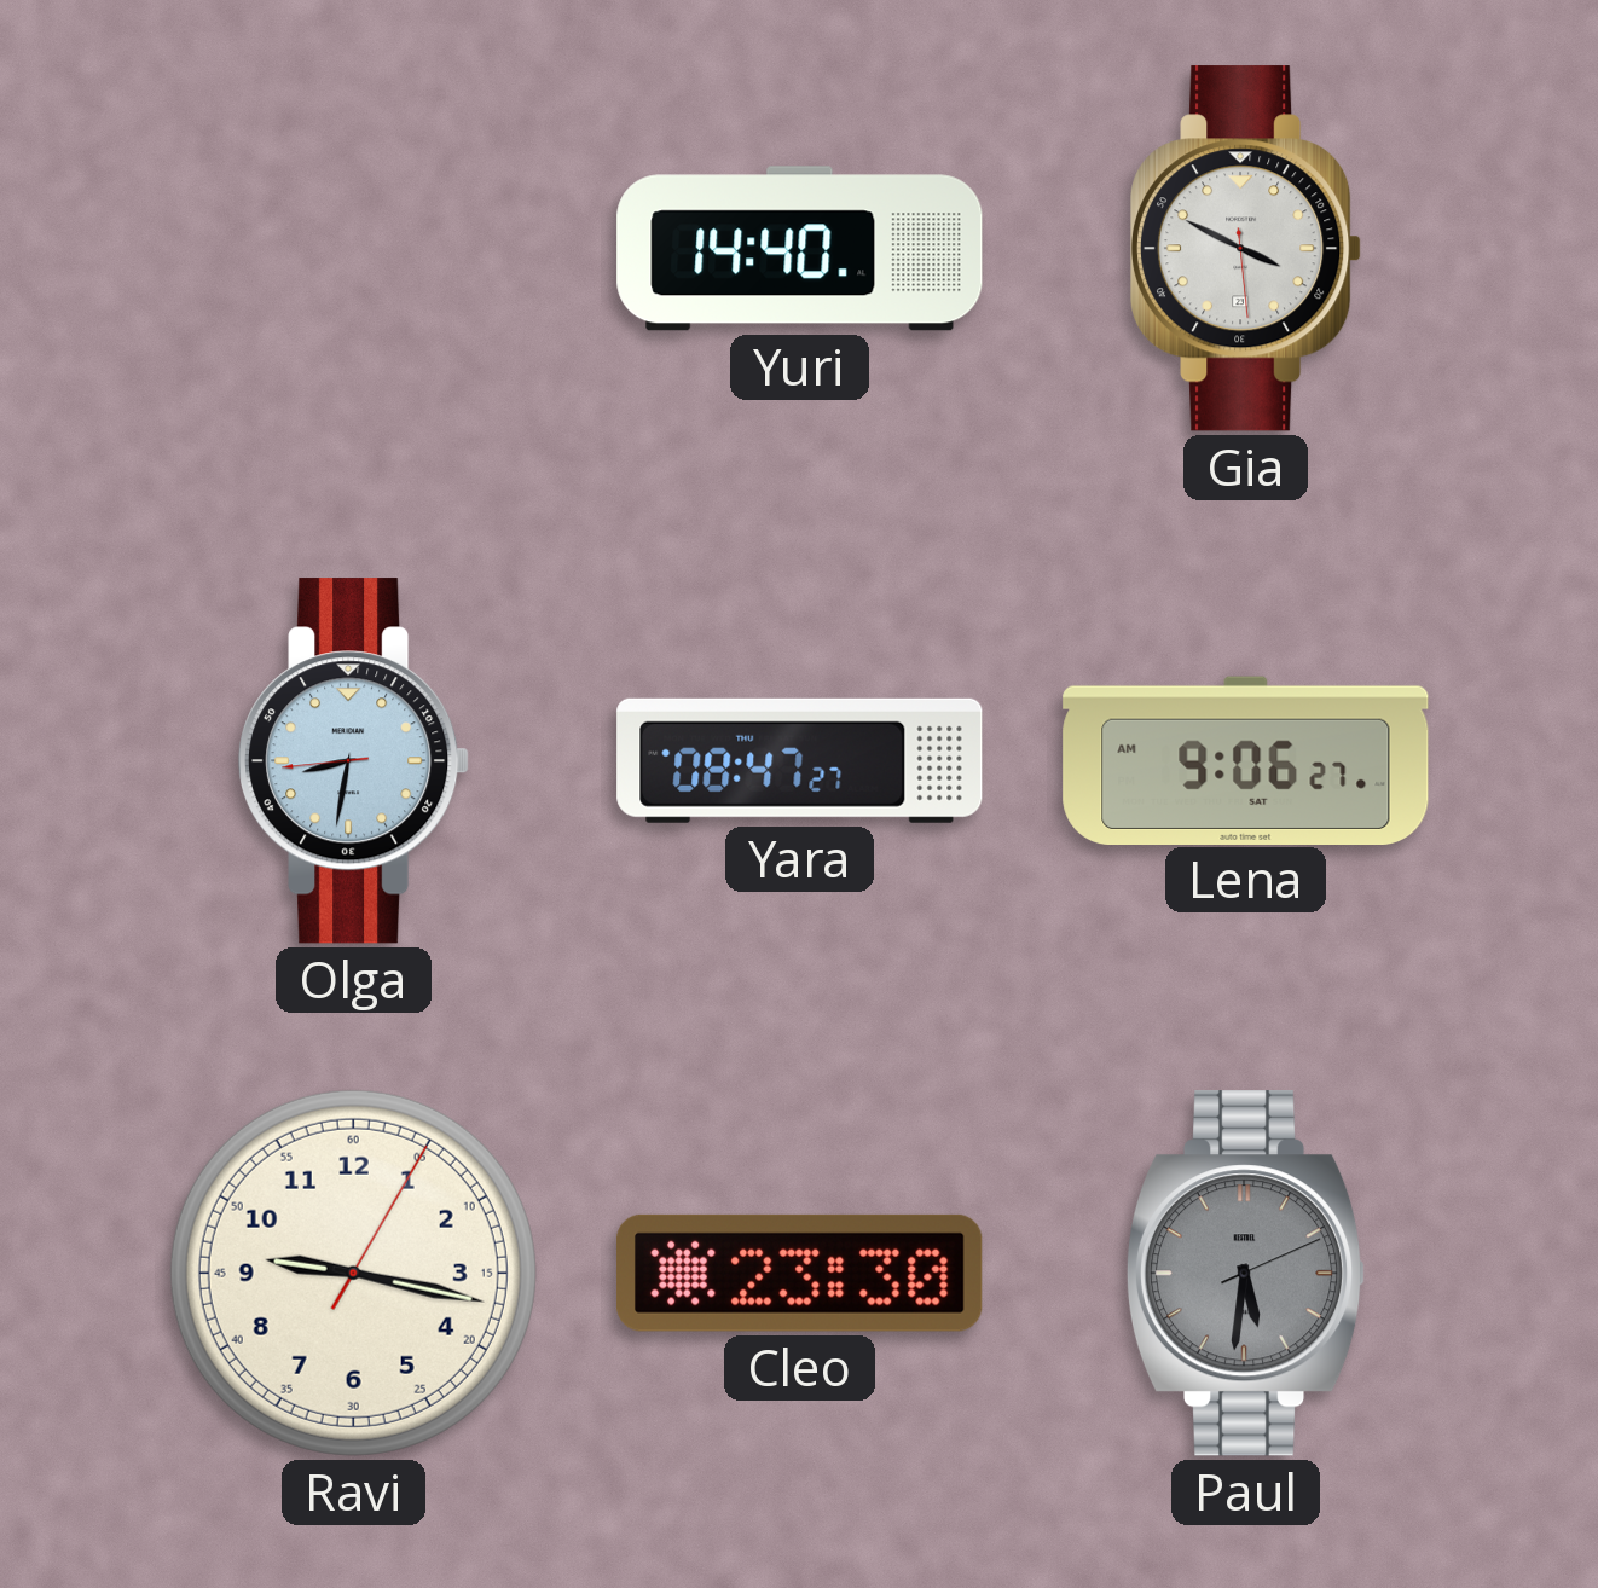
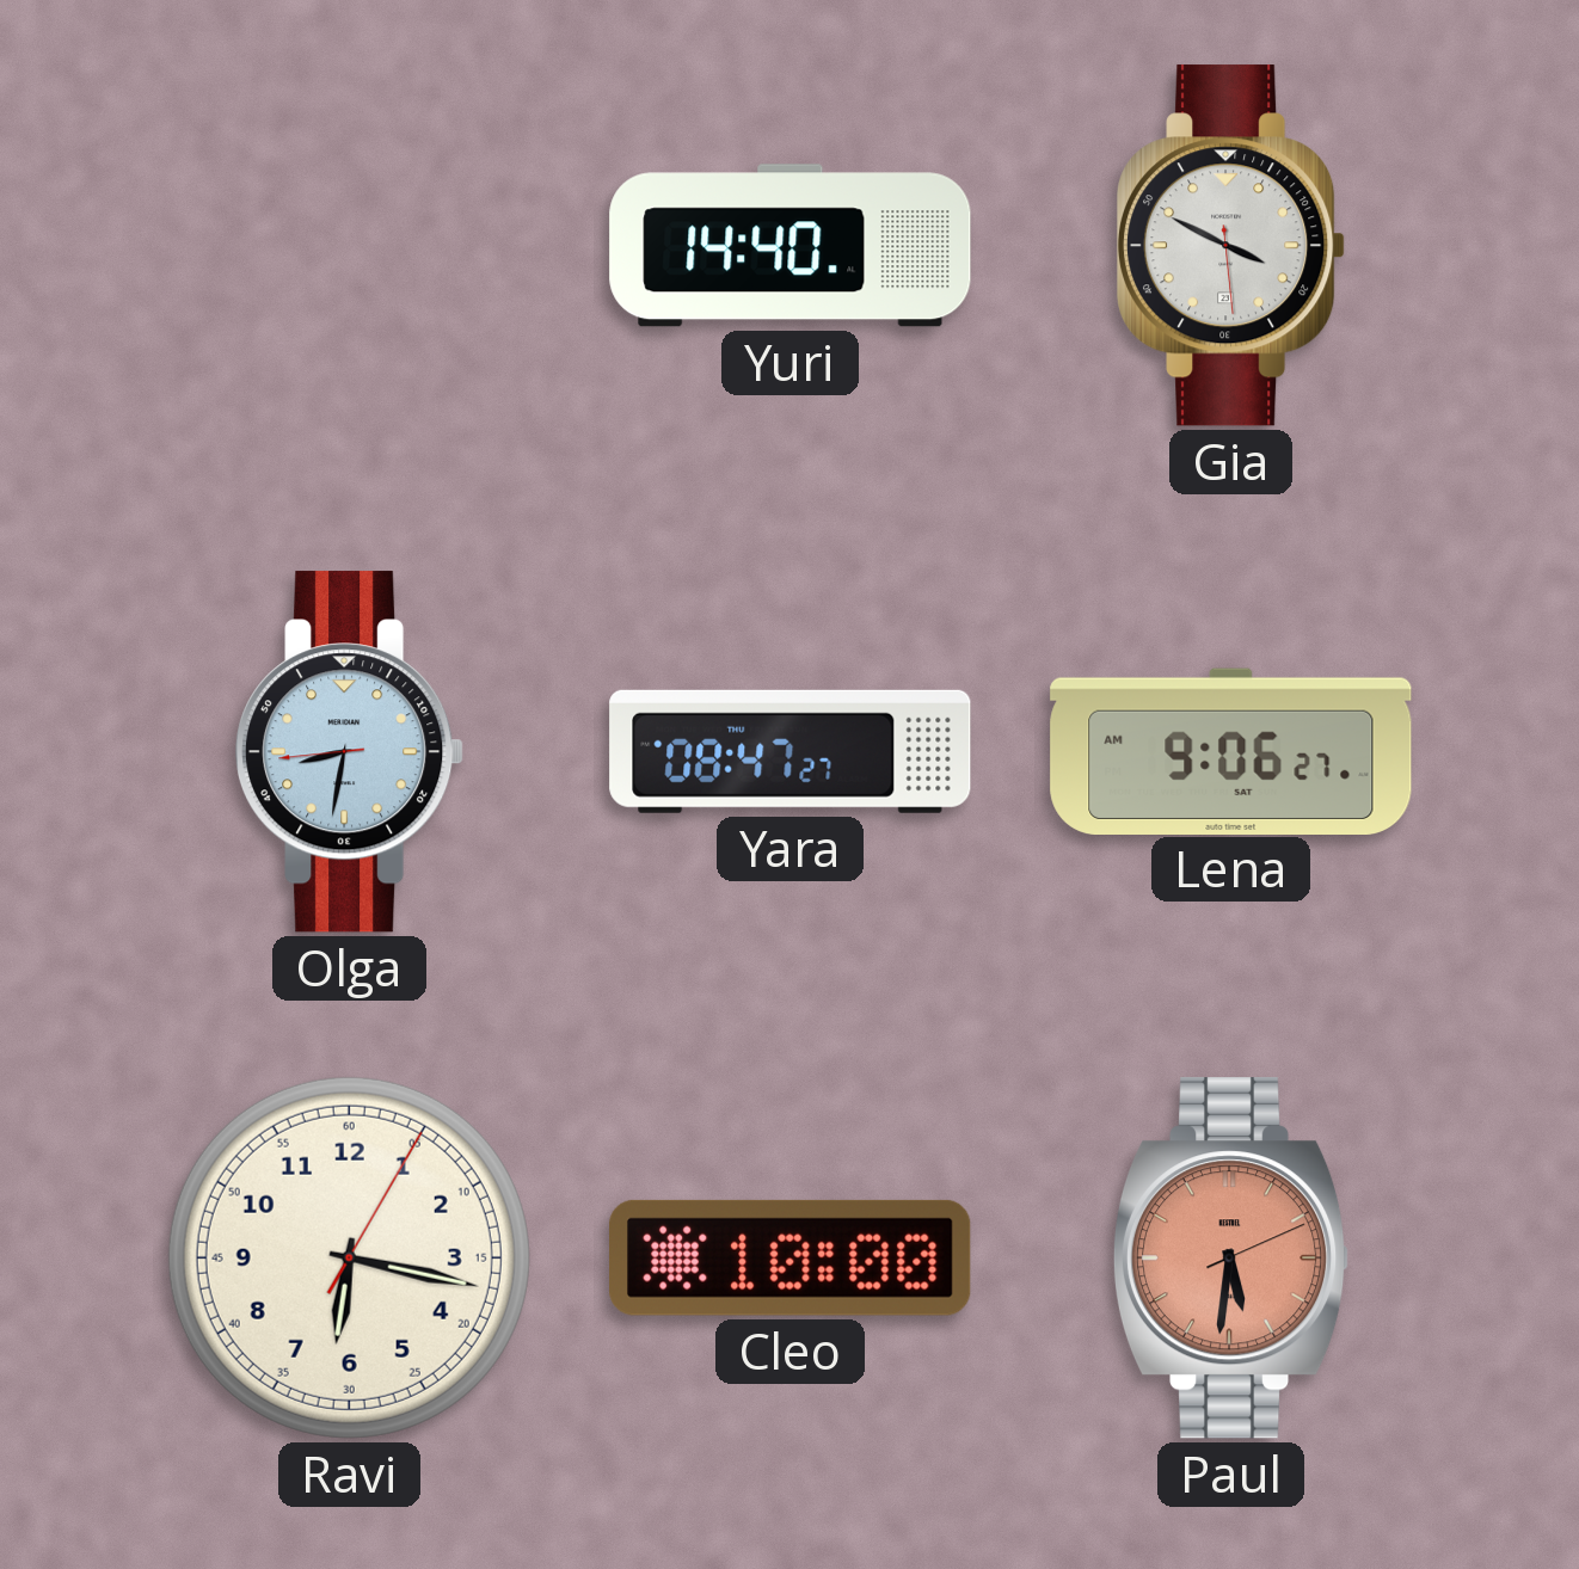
Ravi: 9:17 -> 6:17
Cleo: 23:30 -> 10:00
Paul dial: grey -> salmon
